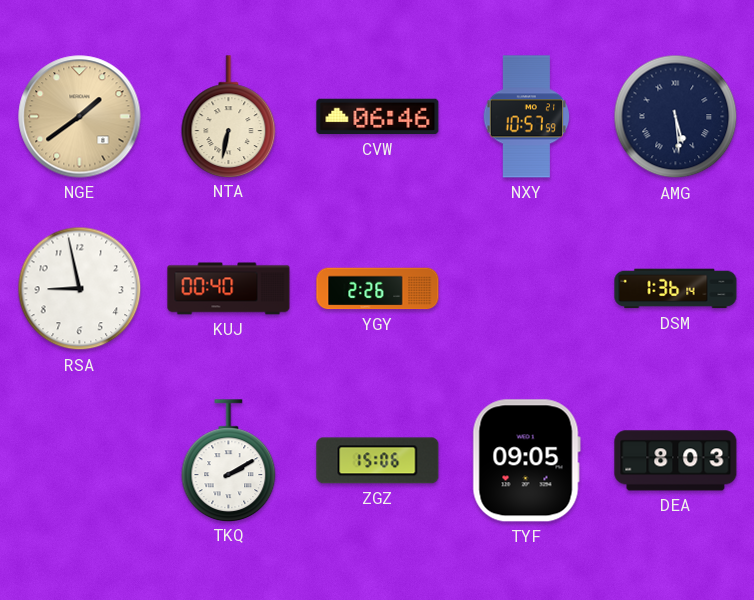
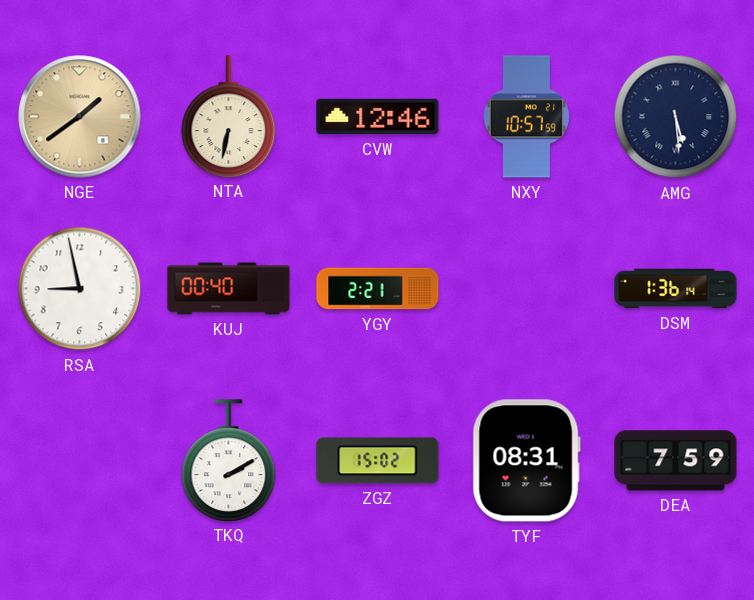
CVW: 06:46 -> 12:46
YGY: 2:26 -> 2:21
ZGZ: 15:06 -> 15:02
TYF: 09:05 -> 08:31
DEA: 8:03 -> 7:59
